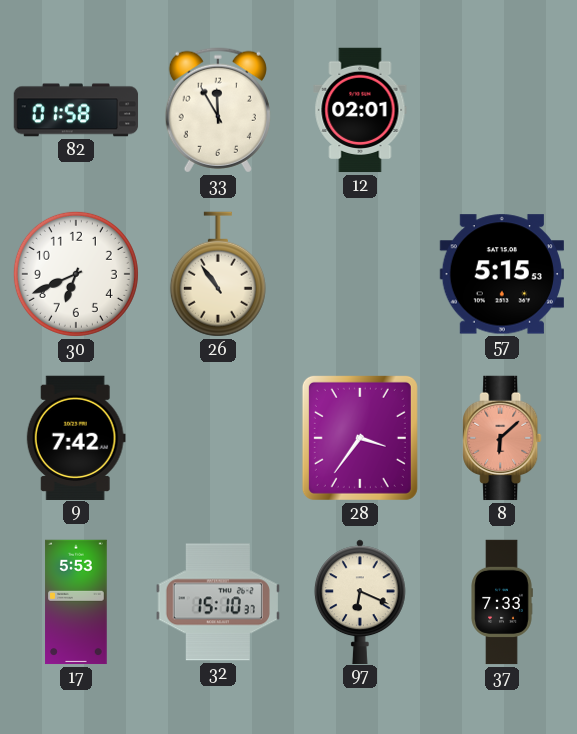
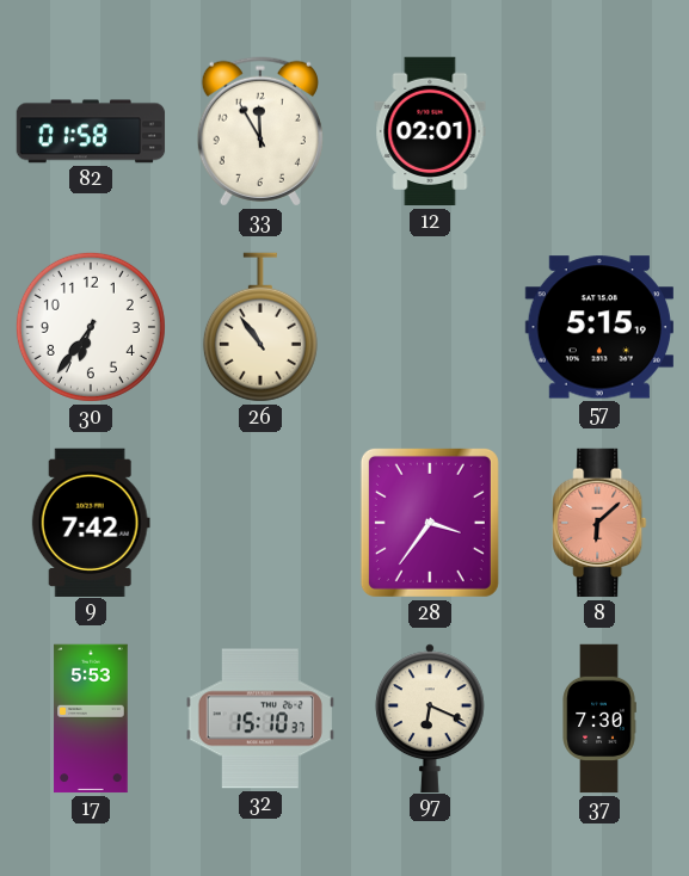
30: 6:41 -> 6:36
57: 5:15:53 -> 5:15:19
37: 7:33 -> 7:30
